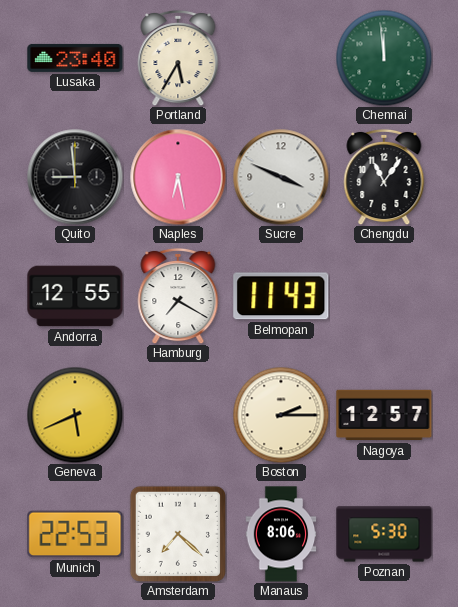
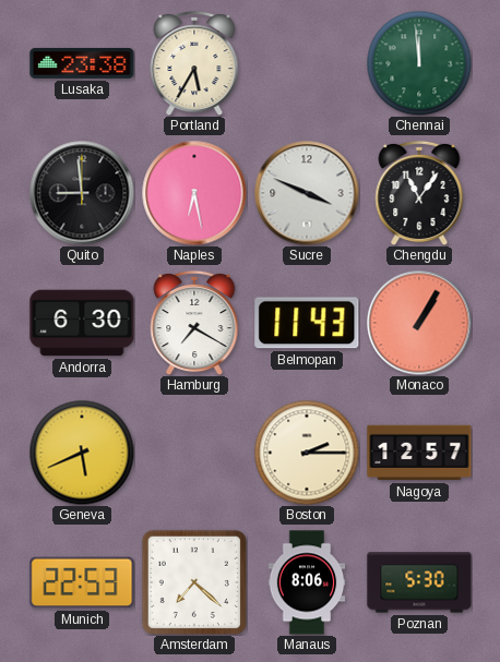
Lusaka: 23:40 -> 23:38
Andorra: 12:55 -> 6:30
Monaco: none -> 1:05
